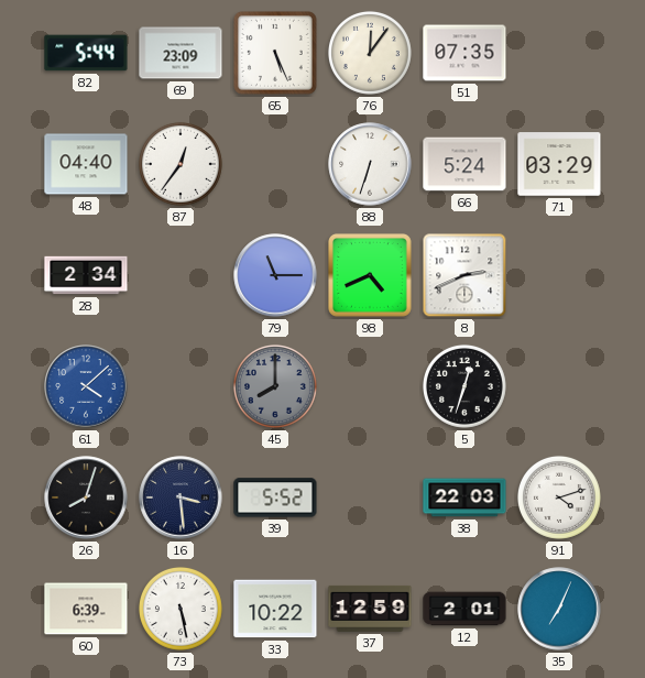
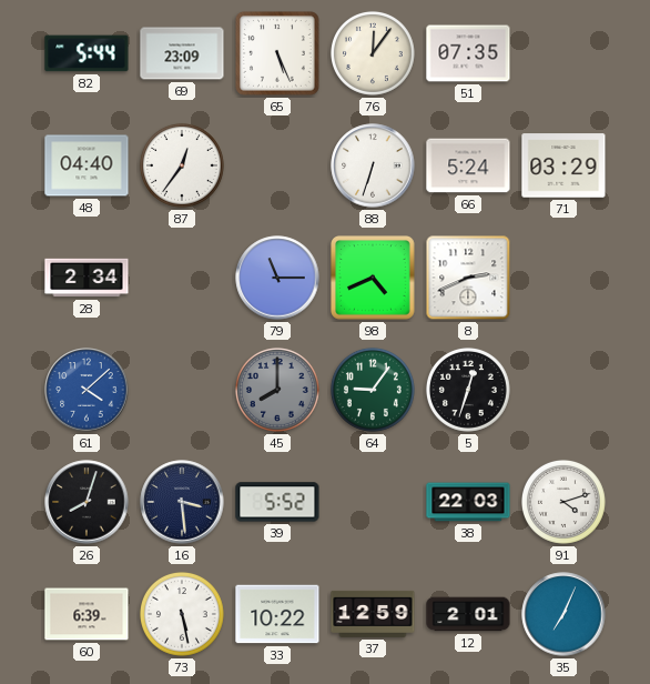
64: none -> 9:06
